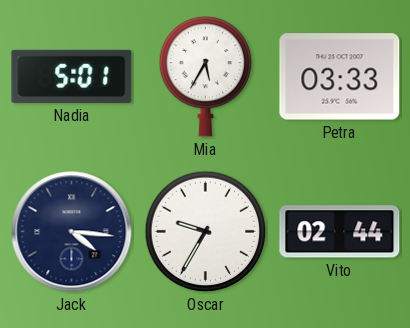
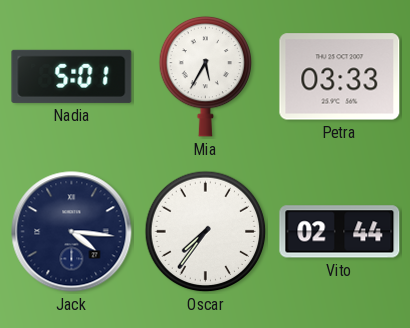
Oscar: 9:35 -> 7:36
